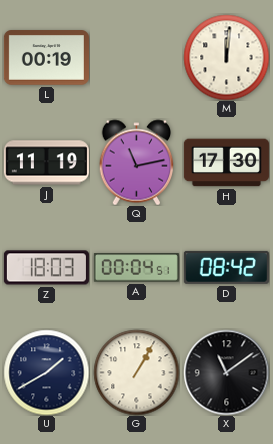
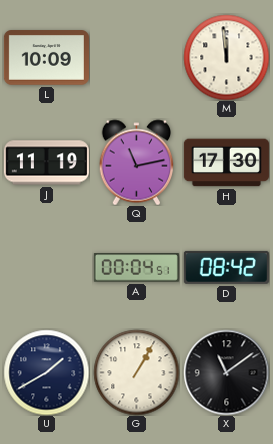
L: 00:19 -> 10:09
M: 12:01 -> 11:59
Z: 18:03 -> none
